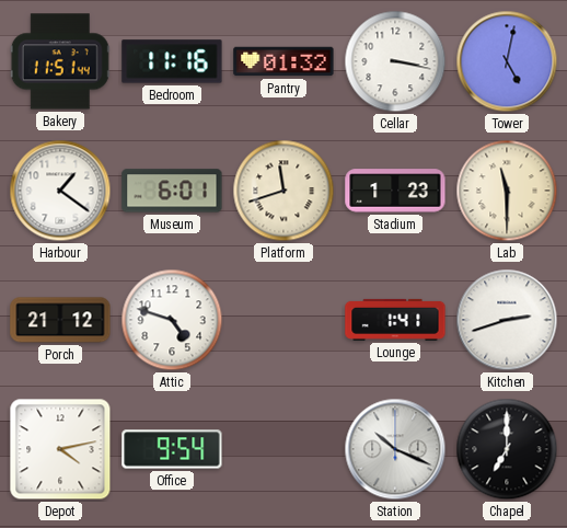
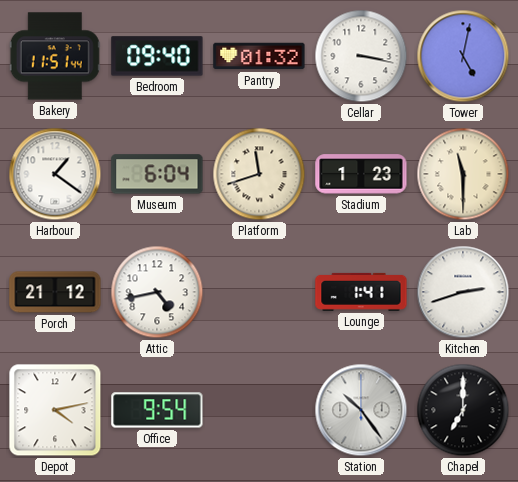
Bedroom: 11:16 -> 09:40
Museum: 6:01 -> 6:04
Attic: 4:48 -> 4:43
Station: 10:19 -> 10:24
